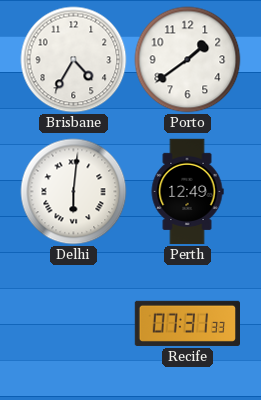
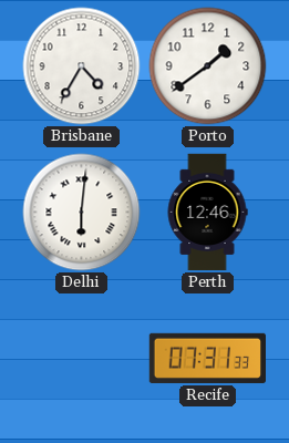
Perth: 12:49 -> 12:46
